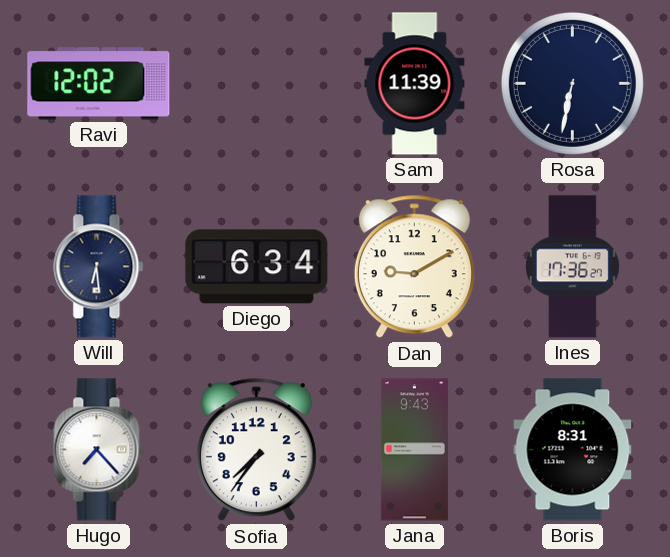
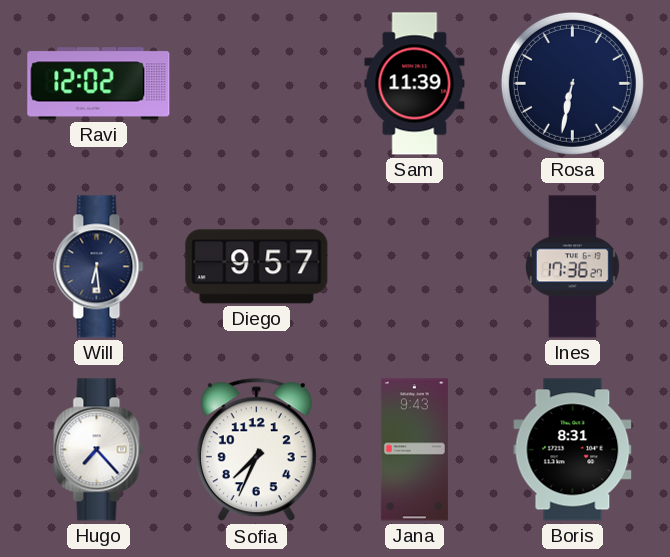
Diego: 6:34 -> 9:57
Dan: 9:10 -> none
Sofia: 7:36 -> 7:34
